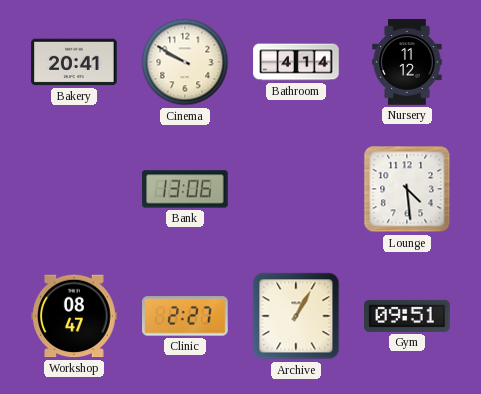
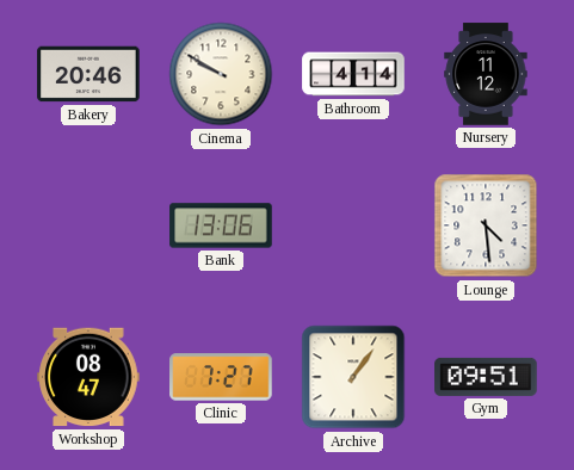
Bakery: 20:41 -> 20:46
Clinic: 2:27 -> 7:27
Archive: 1:05 -> 1:06
